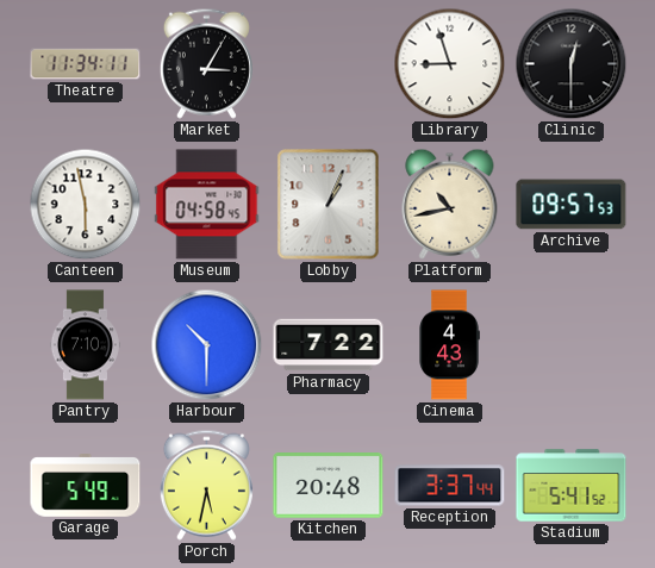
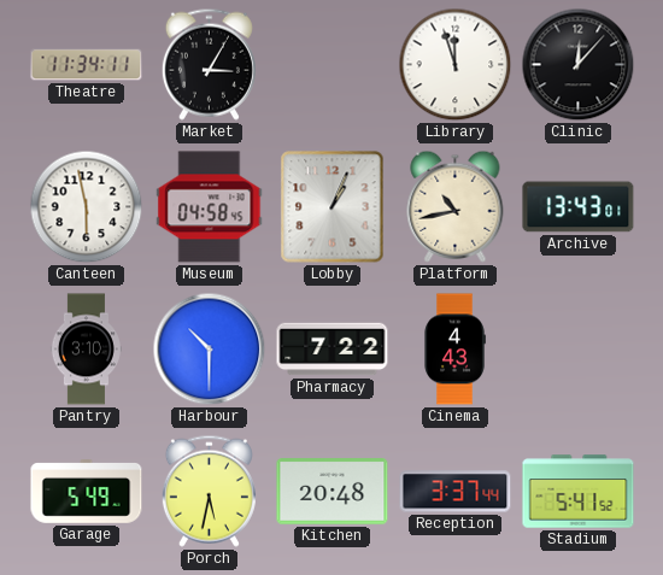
Library: 8:57 -> 11:57
Clinic: 12:30 -> 12:07
Archive: 09:57 -> 13:43
Pantry: 7:10 -> 3:10
